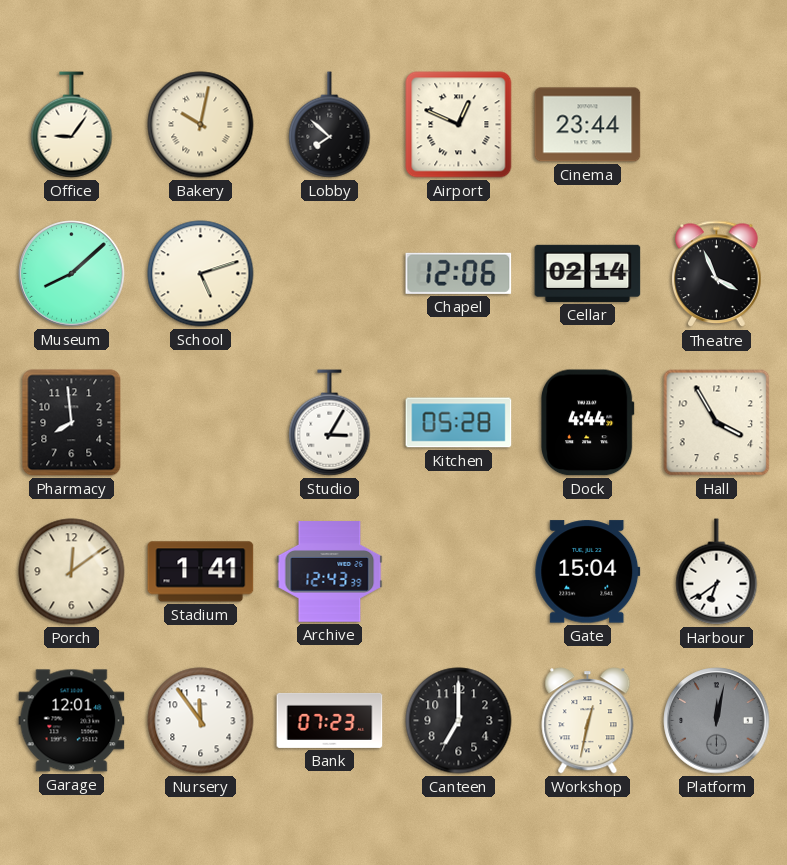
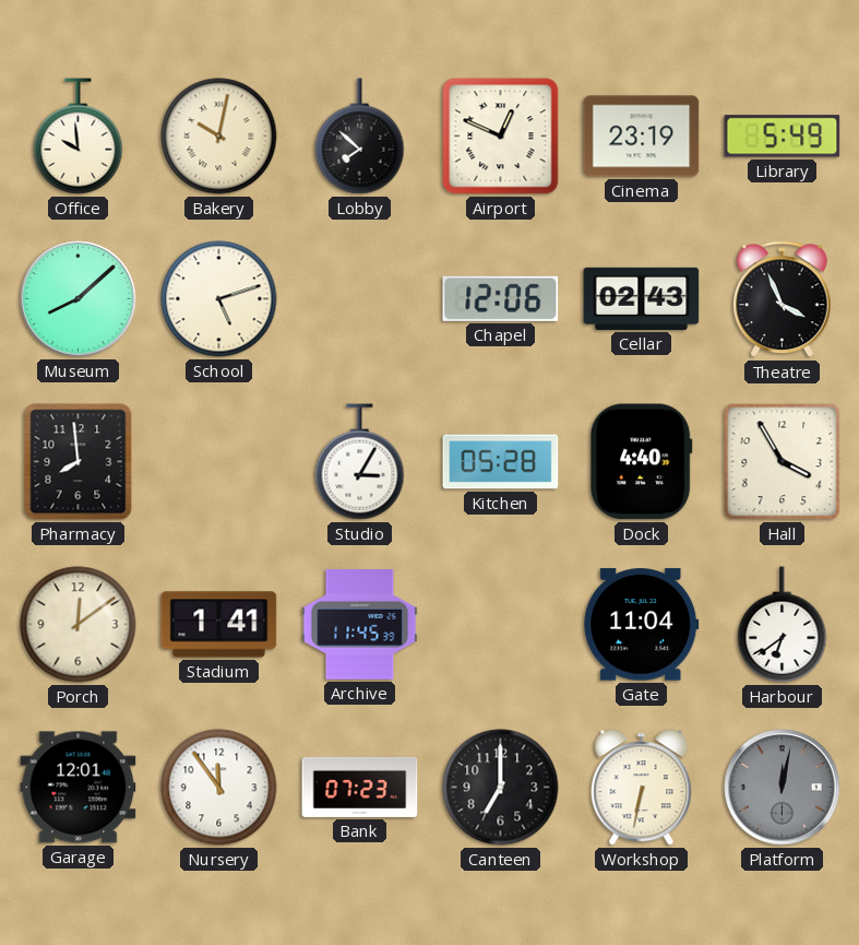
Office: 9:06 -> 9:59
Cinema: 23:44 -> 23:19
Library: none -> 5:49
Cellar: 02:14 -> 02:43
Dock: 4:44 -> 4:40
Archive: 12:43 -> 11:45
Gate: 15:04 -> 11:04
Workshop: 12:32 -> 6:32
